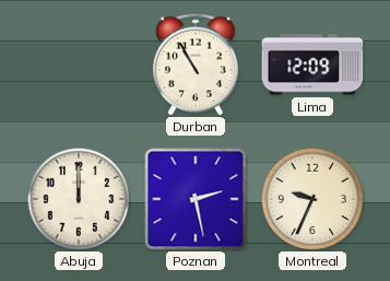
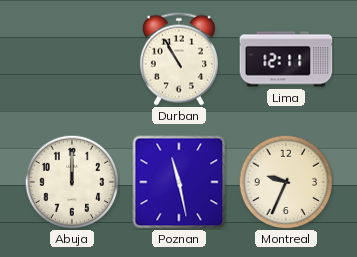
Lima: 12:09 -> 12:11
Poznan: 2:28 -> 11:28
